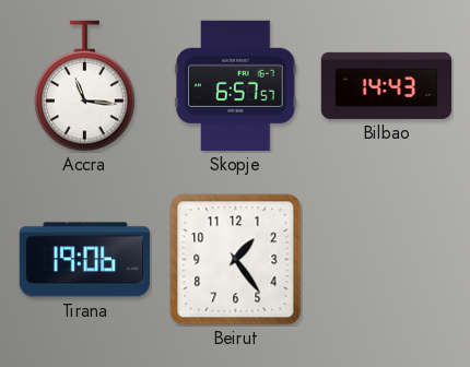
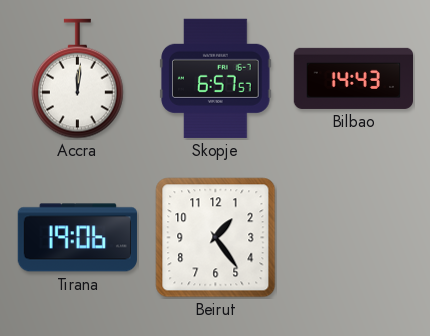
Accra: 11:16 -> 12:01
